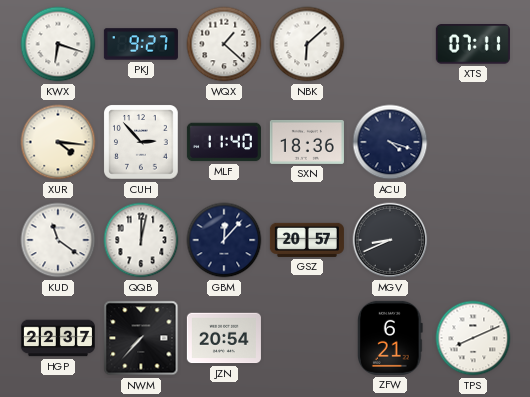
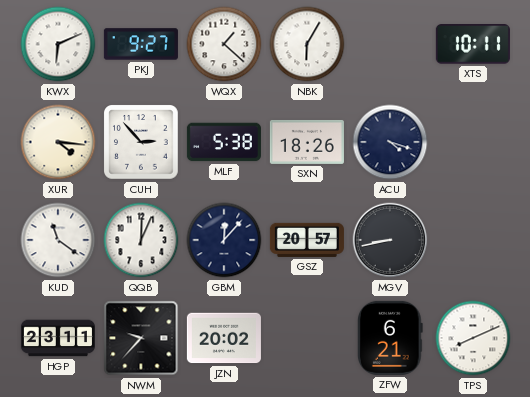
KWX: 6:18 -> 6:11
NBK: 6:08 -> 6:05
XTS: 07:11 -> 10:11
MLF: 11:40 -> 5:38
SXN: 18:36 -> 18:26
QQB: 12:02 -> 12:04
MGV: 8:41 -> 8:43
HGP: 22:37 -> 23:11
NWM: 7:37 -> 9:37
JZN: 20:54 -> 20:02
